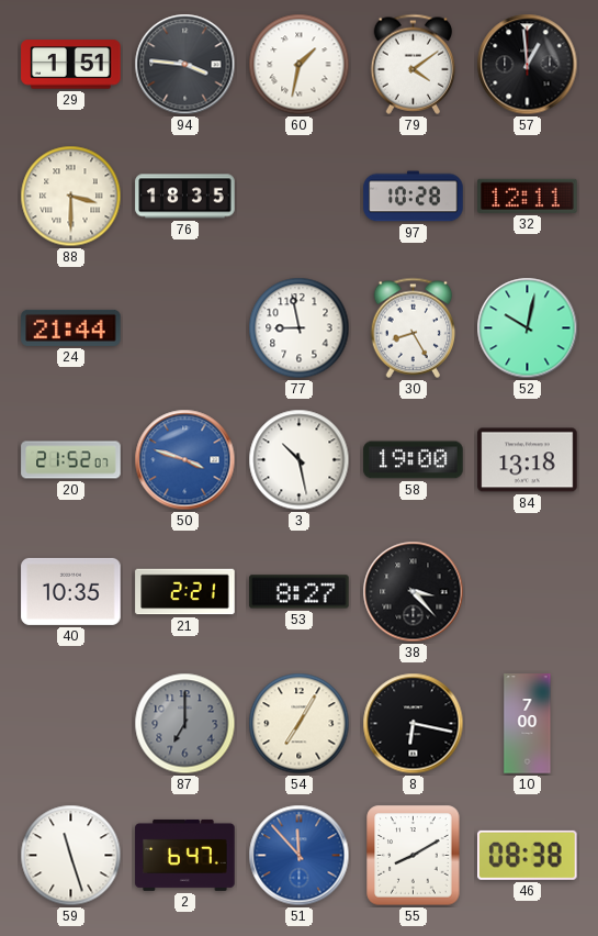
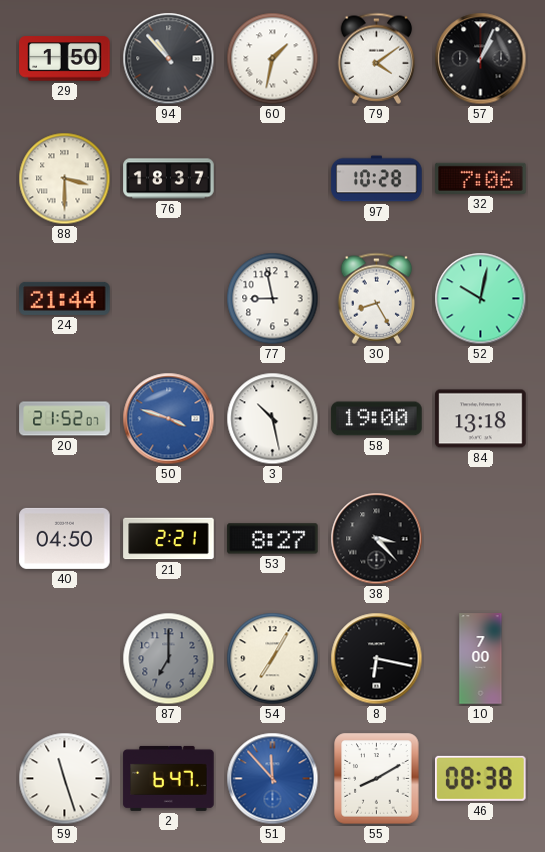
29: 1:51 -> 1:50
94: 3:46 -> 10:53
57: 12:59 -> 1:04
76: 18:35 -> 18:37
32: 12:11 -> 7:06
40: 10:35 -> 04:50
